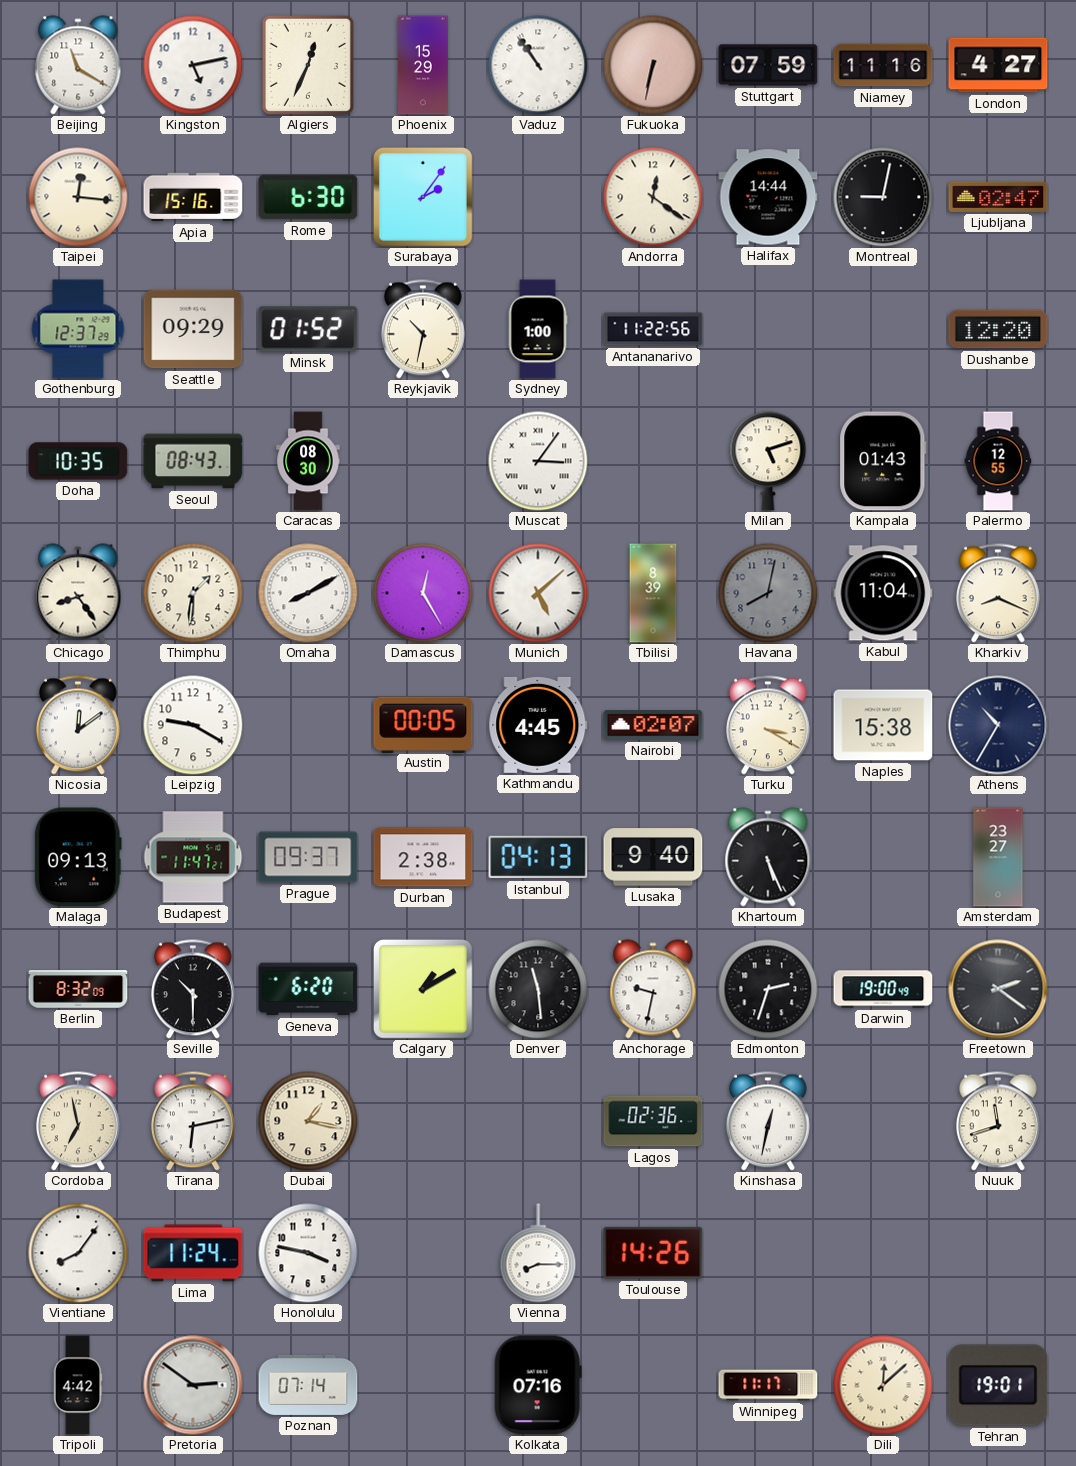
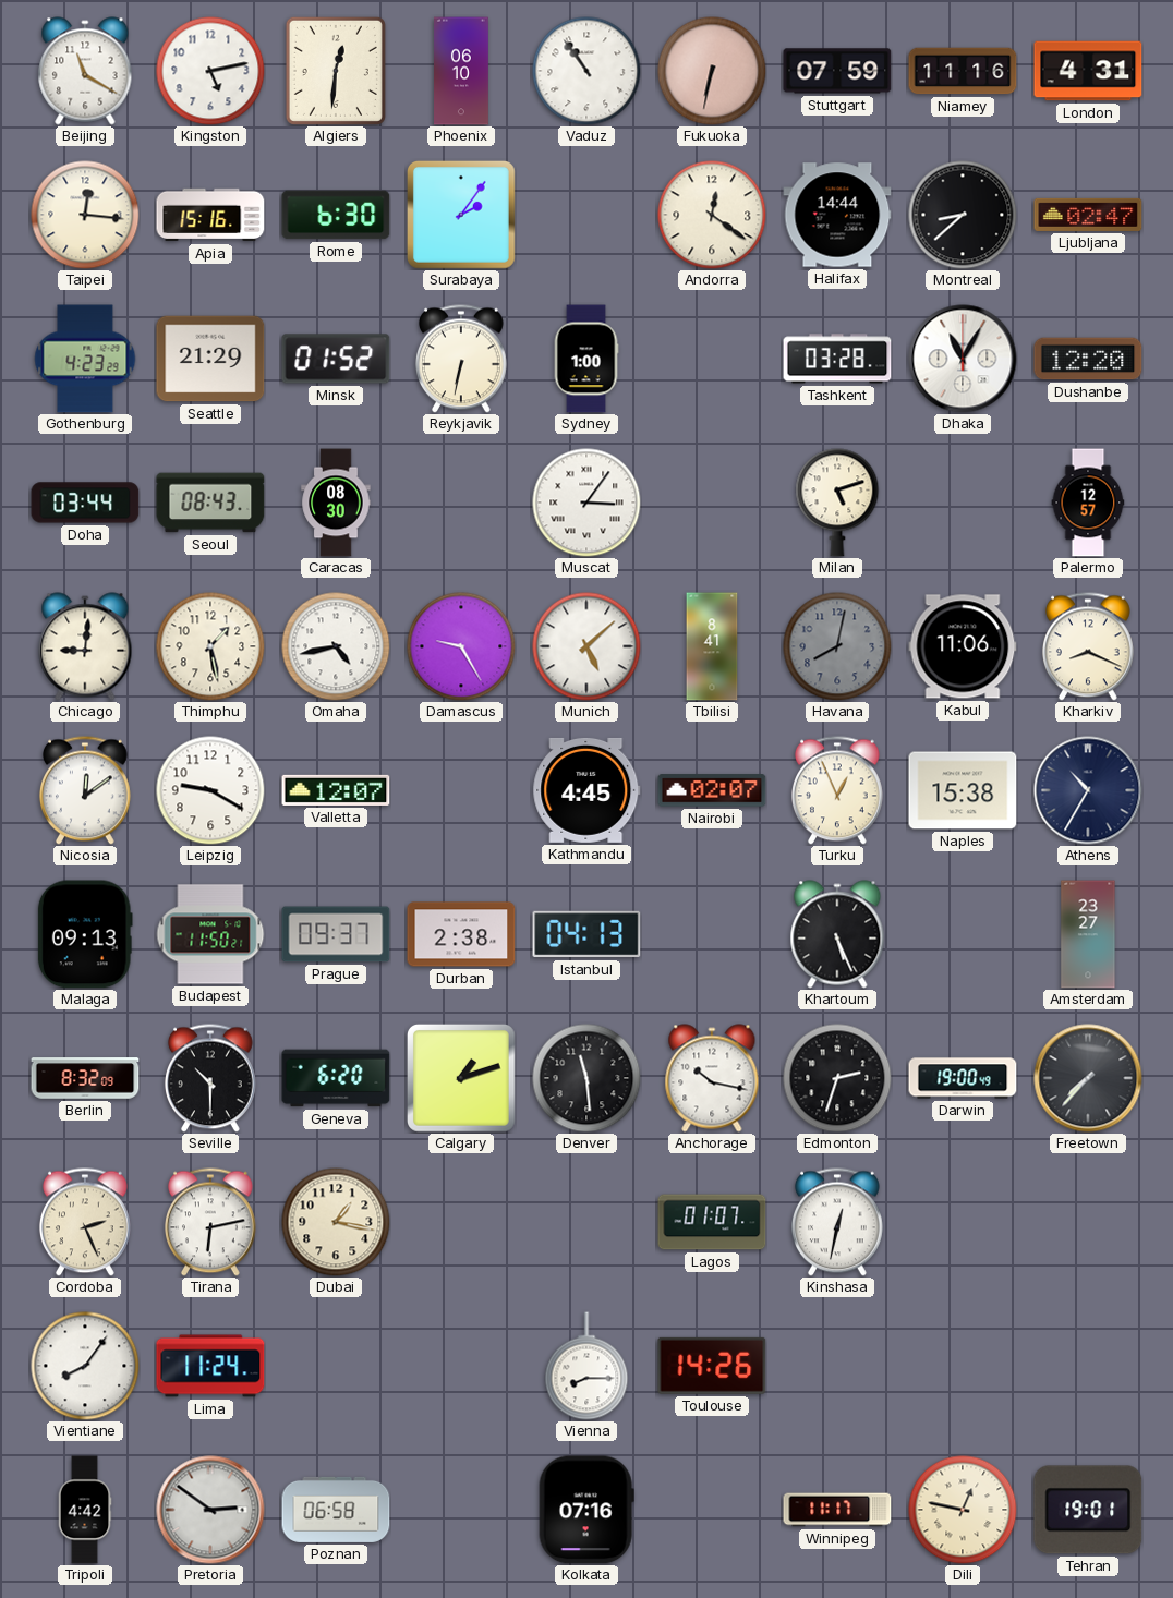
Algiers: 12:34 -> 12:31
Phoenix: 15:29 -> 06:10
London: 4:27 -> 4:31
Montreal: 9:02 -> 8:38
Gothenburg: 12:37 -> 4:23
Seattle: 09:29 -> 21:29
Reykjavik: 10:32 -> 6:32
Antananarivo: 11:22 -> none
Tashkent: none -> 03:28
Dhaka: none -> 11:05
Doha: 10:35 -> 03:44
Kampala: 01:43 -> none
Palermo: 12:55 -> 12:57
Chicago: 8:24 -> 9:01
Thimphu: 1:31 -> 1:28
Omaha: 8:10 -> 4:43
Damascus: 12:25 -> 9:25
Tbilisi: 8:39 -> 8:41
Kabul: 11:04 -> 11:06
Valletta: none -> 12:07
Austin: 00:05 -> none
Turku: 3:20 -> 12:56
Budapest: 11:47 -> 11:50
Lusaka: 9:40 -> none
Calgary: 1:10 -> 1:12
Anchorage: 9:32 -> 10:17
Freetown: 2:21 -> 7:37
Cordoba: 6:58 -> 2:26
Lagos: 02:36 -> 01:07
Nuuk: 11:42 -> none
Honolulu: 3:47 -> none
Poznan: 07:14 -> 06:58
Dili: 12:08 -> 12:47
